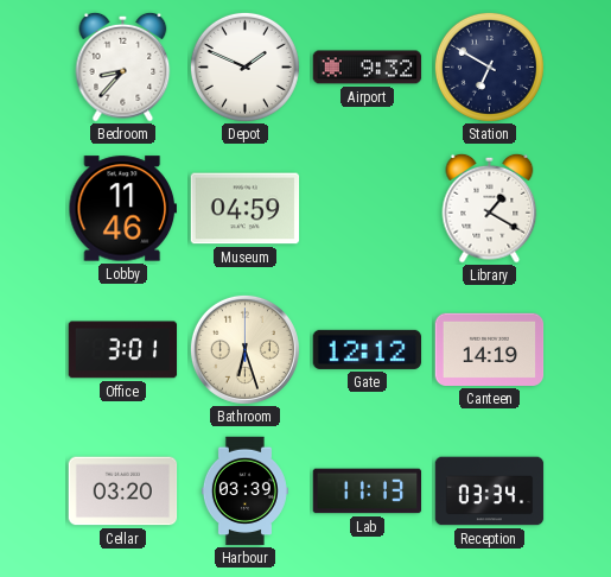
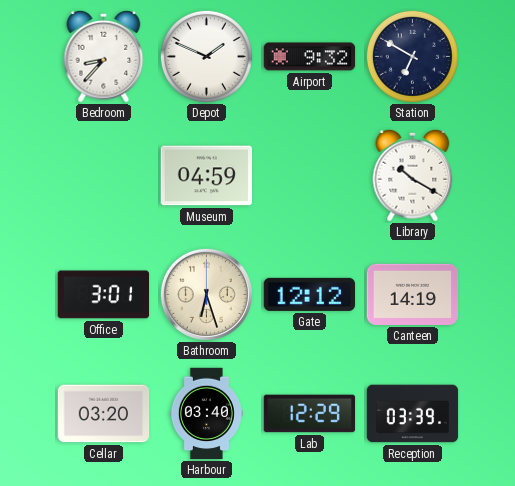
Lobby: 11:46 -> none
Library: 1:20 -> 10:20
Harbour: 03:39 -> 03:40
Lab: 11:13 -> 12:29
Reception: 03:34 -> 03:39
